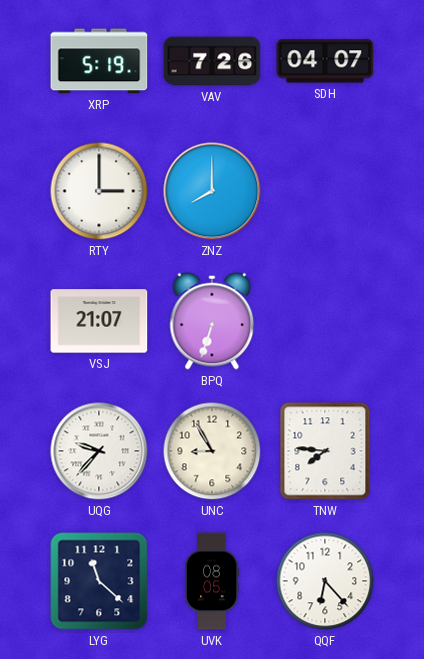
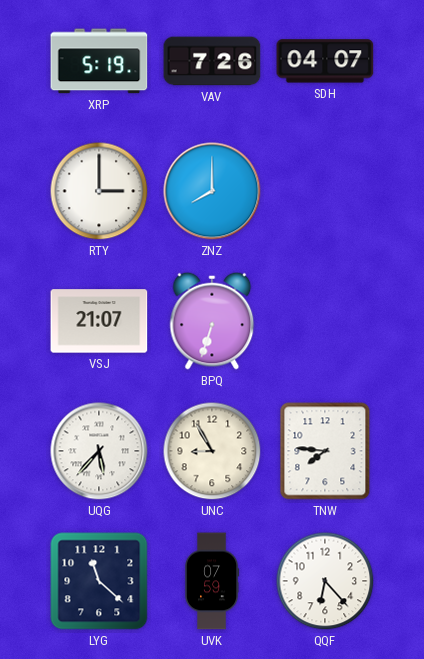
UQG: 9:37 -> 5:37
UVK: 08:05 -> 07:59
